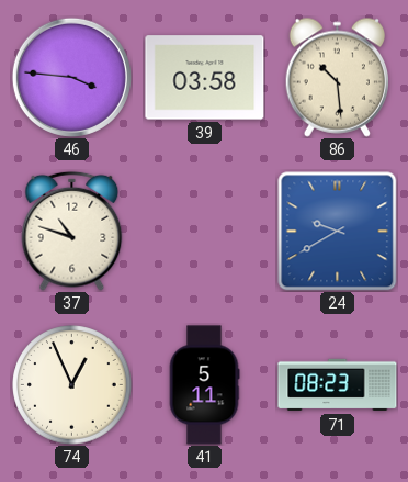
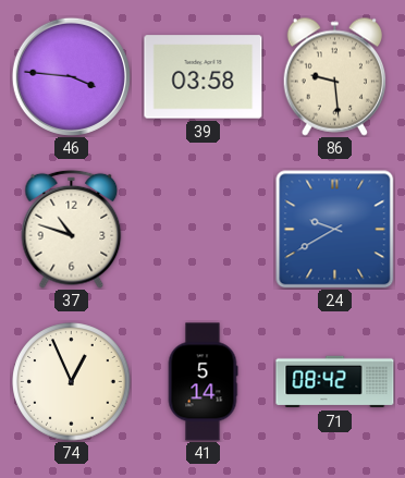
86: 10:29 -> 9:29
41: 5:11 -> 5:14
71: 08:23 -> 08:42
